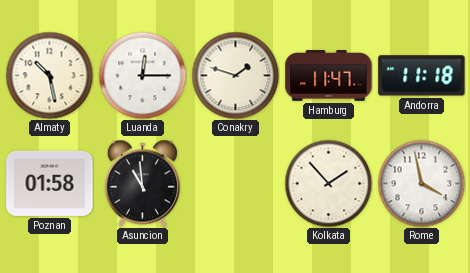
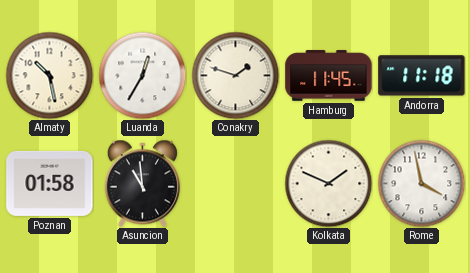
Luanda: 12:15 -> 12:35
Hamburg: 11:47 -> 11:45
Kolkata: 1:53 -> 1:49
